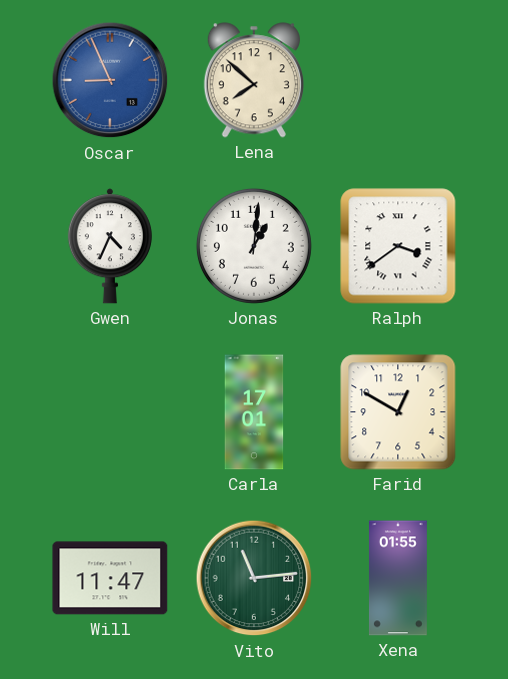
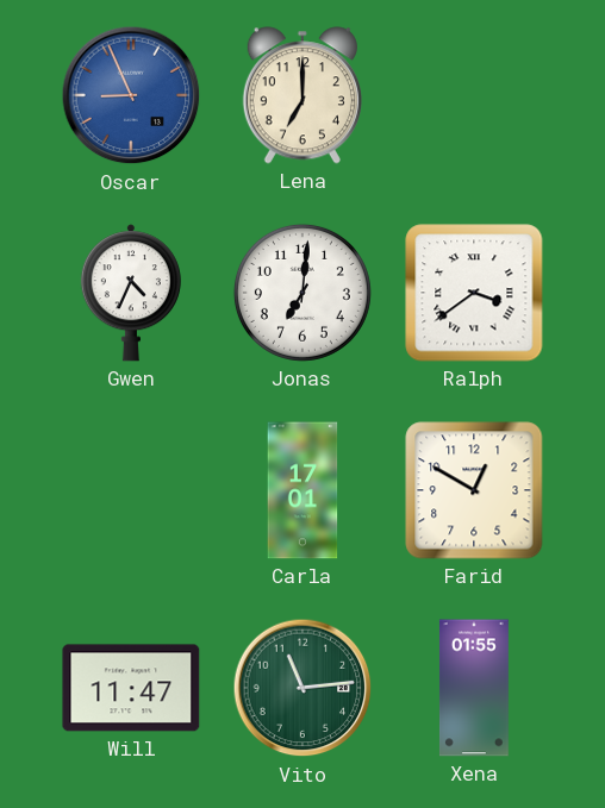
Lena: 7:52 -> 7:00
Jonas: 1:01 -> 7:01
